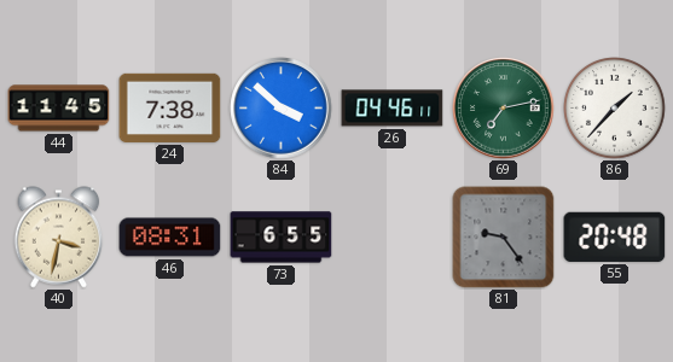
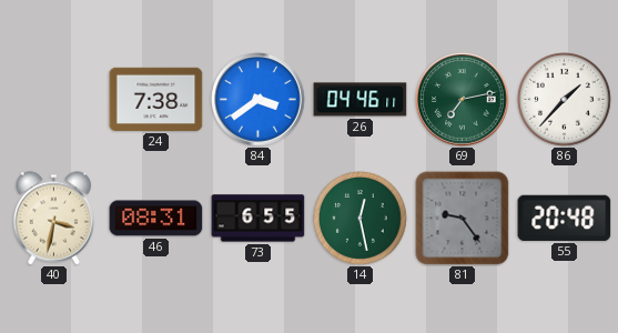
44: 11:45 -> none
84: 3:52 -> 3:39
14: none -> 12:28
